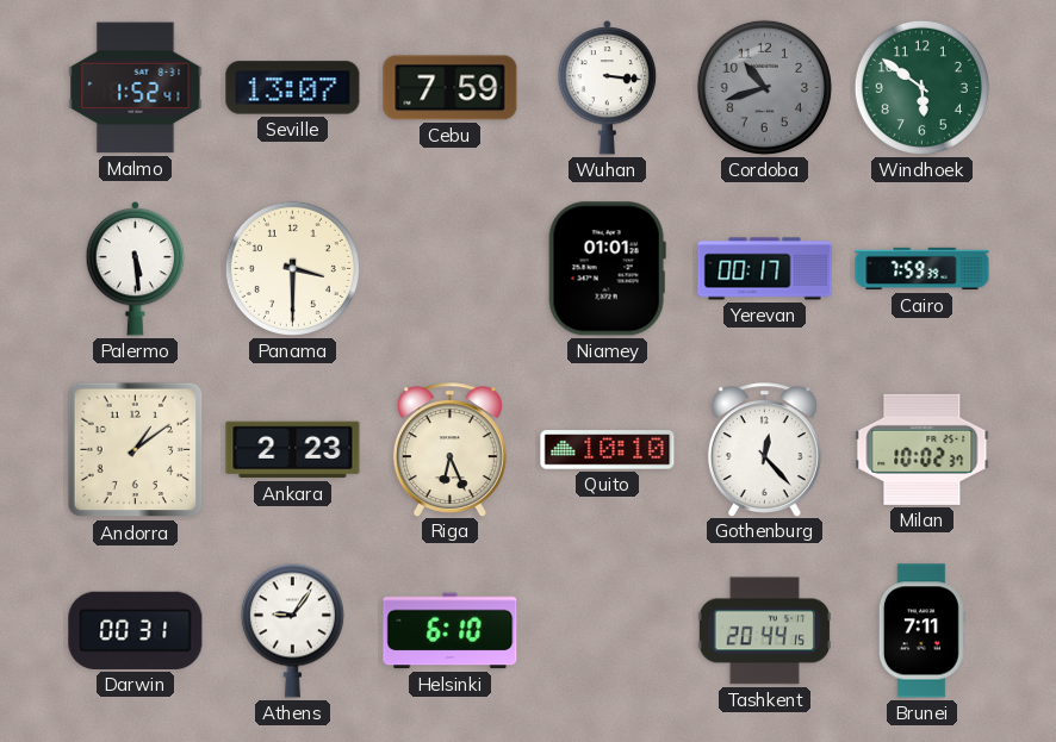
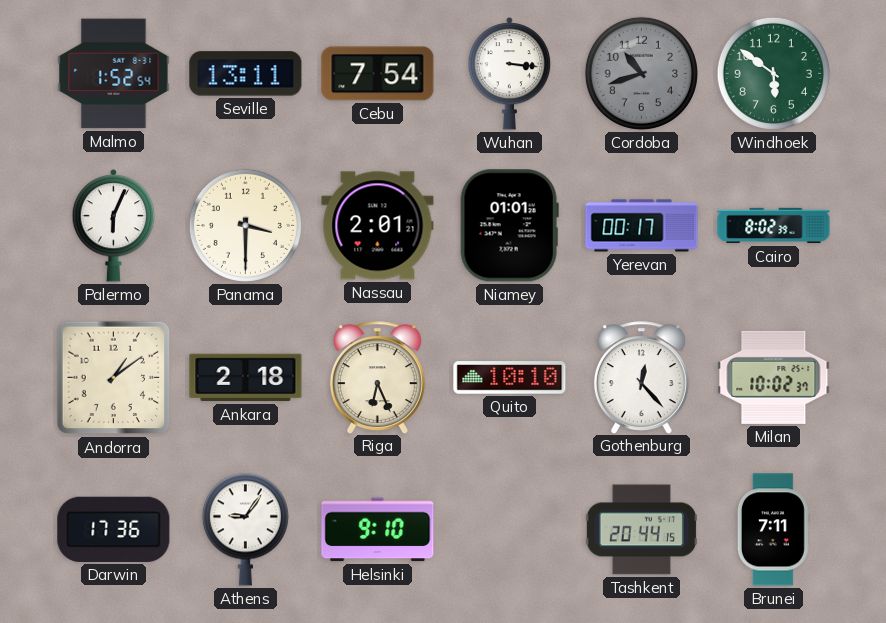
Malmo: 1:52:41 -> 1:52:54
Seville: 13:07 -> 13:11
Cebu: 7:59 -> 7:54
Palermo: 5:29 -> 6:04
Nassau: none -> 2:01
Cairo: 7:59 -> 8:02
Ankara: 2:23 -> 2:18
Darwin: 00:31 -> 17:36
Helsinki: 6:10 -> 9:10
